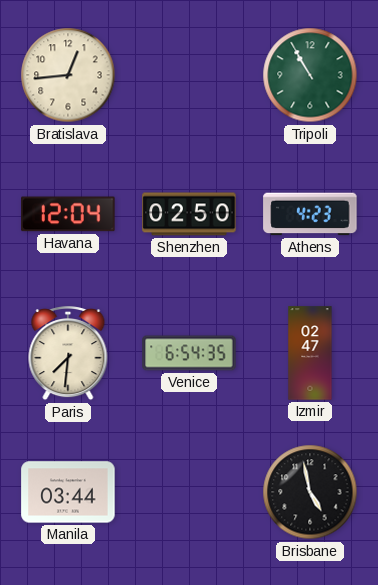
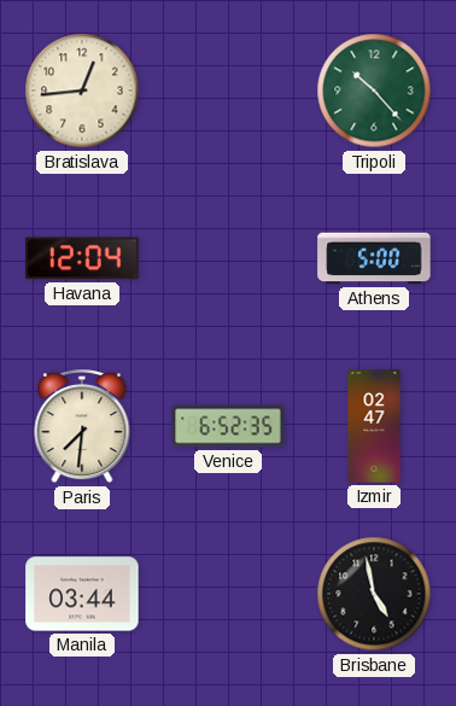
Tripoli: 10:55 -> 10:23
Shenzhen: 02:50 -> none
Athens: 4:23 -> 5:00
Venice: 6:54 -> 6:52
